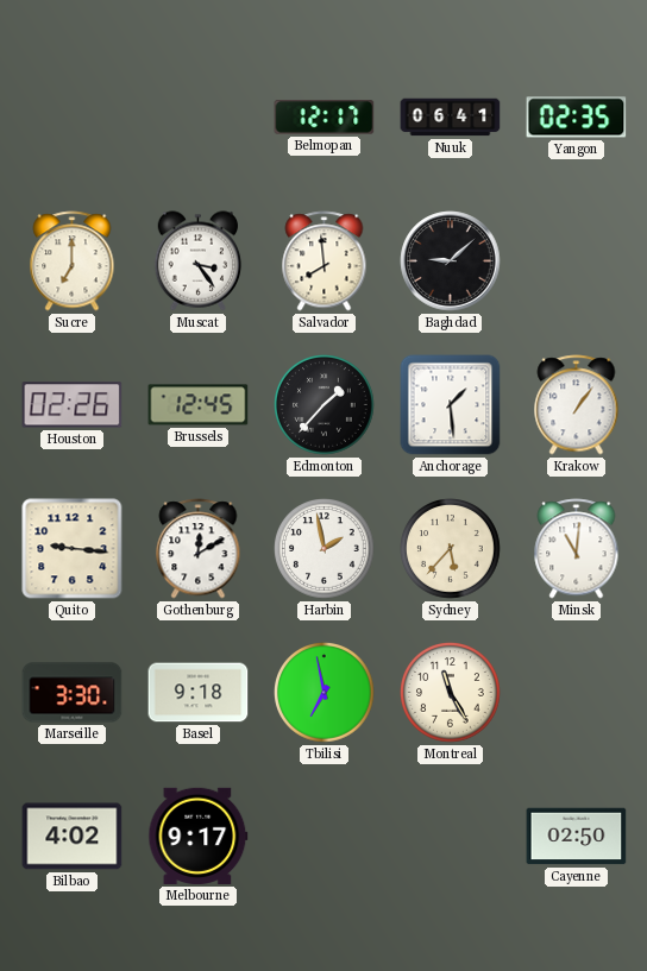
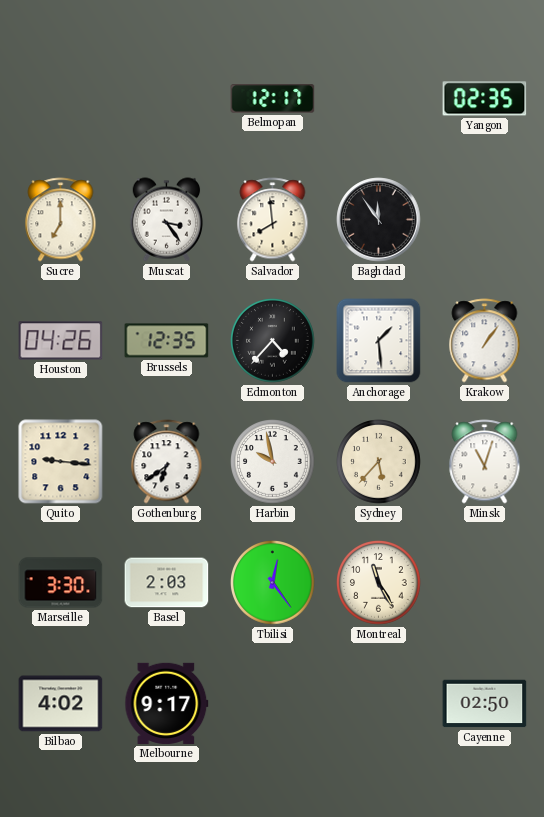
Nuuk: 06:41 -> none
Baghdad: 9:08 -> 11:54
Houston: 02:26 -> 04:26
Brussels: 12:45 -> 12:35
Edmonton: 1:37 -> 4:37
Gothenburg: 12:10 -> 6:39
Harbin: 1:58 -> 9:58
Minsk: 11:01 -> 11:03
Basel: 9:18 -> 2:03
Tbilisi: 6:58 -> 12:24
